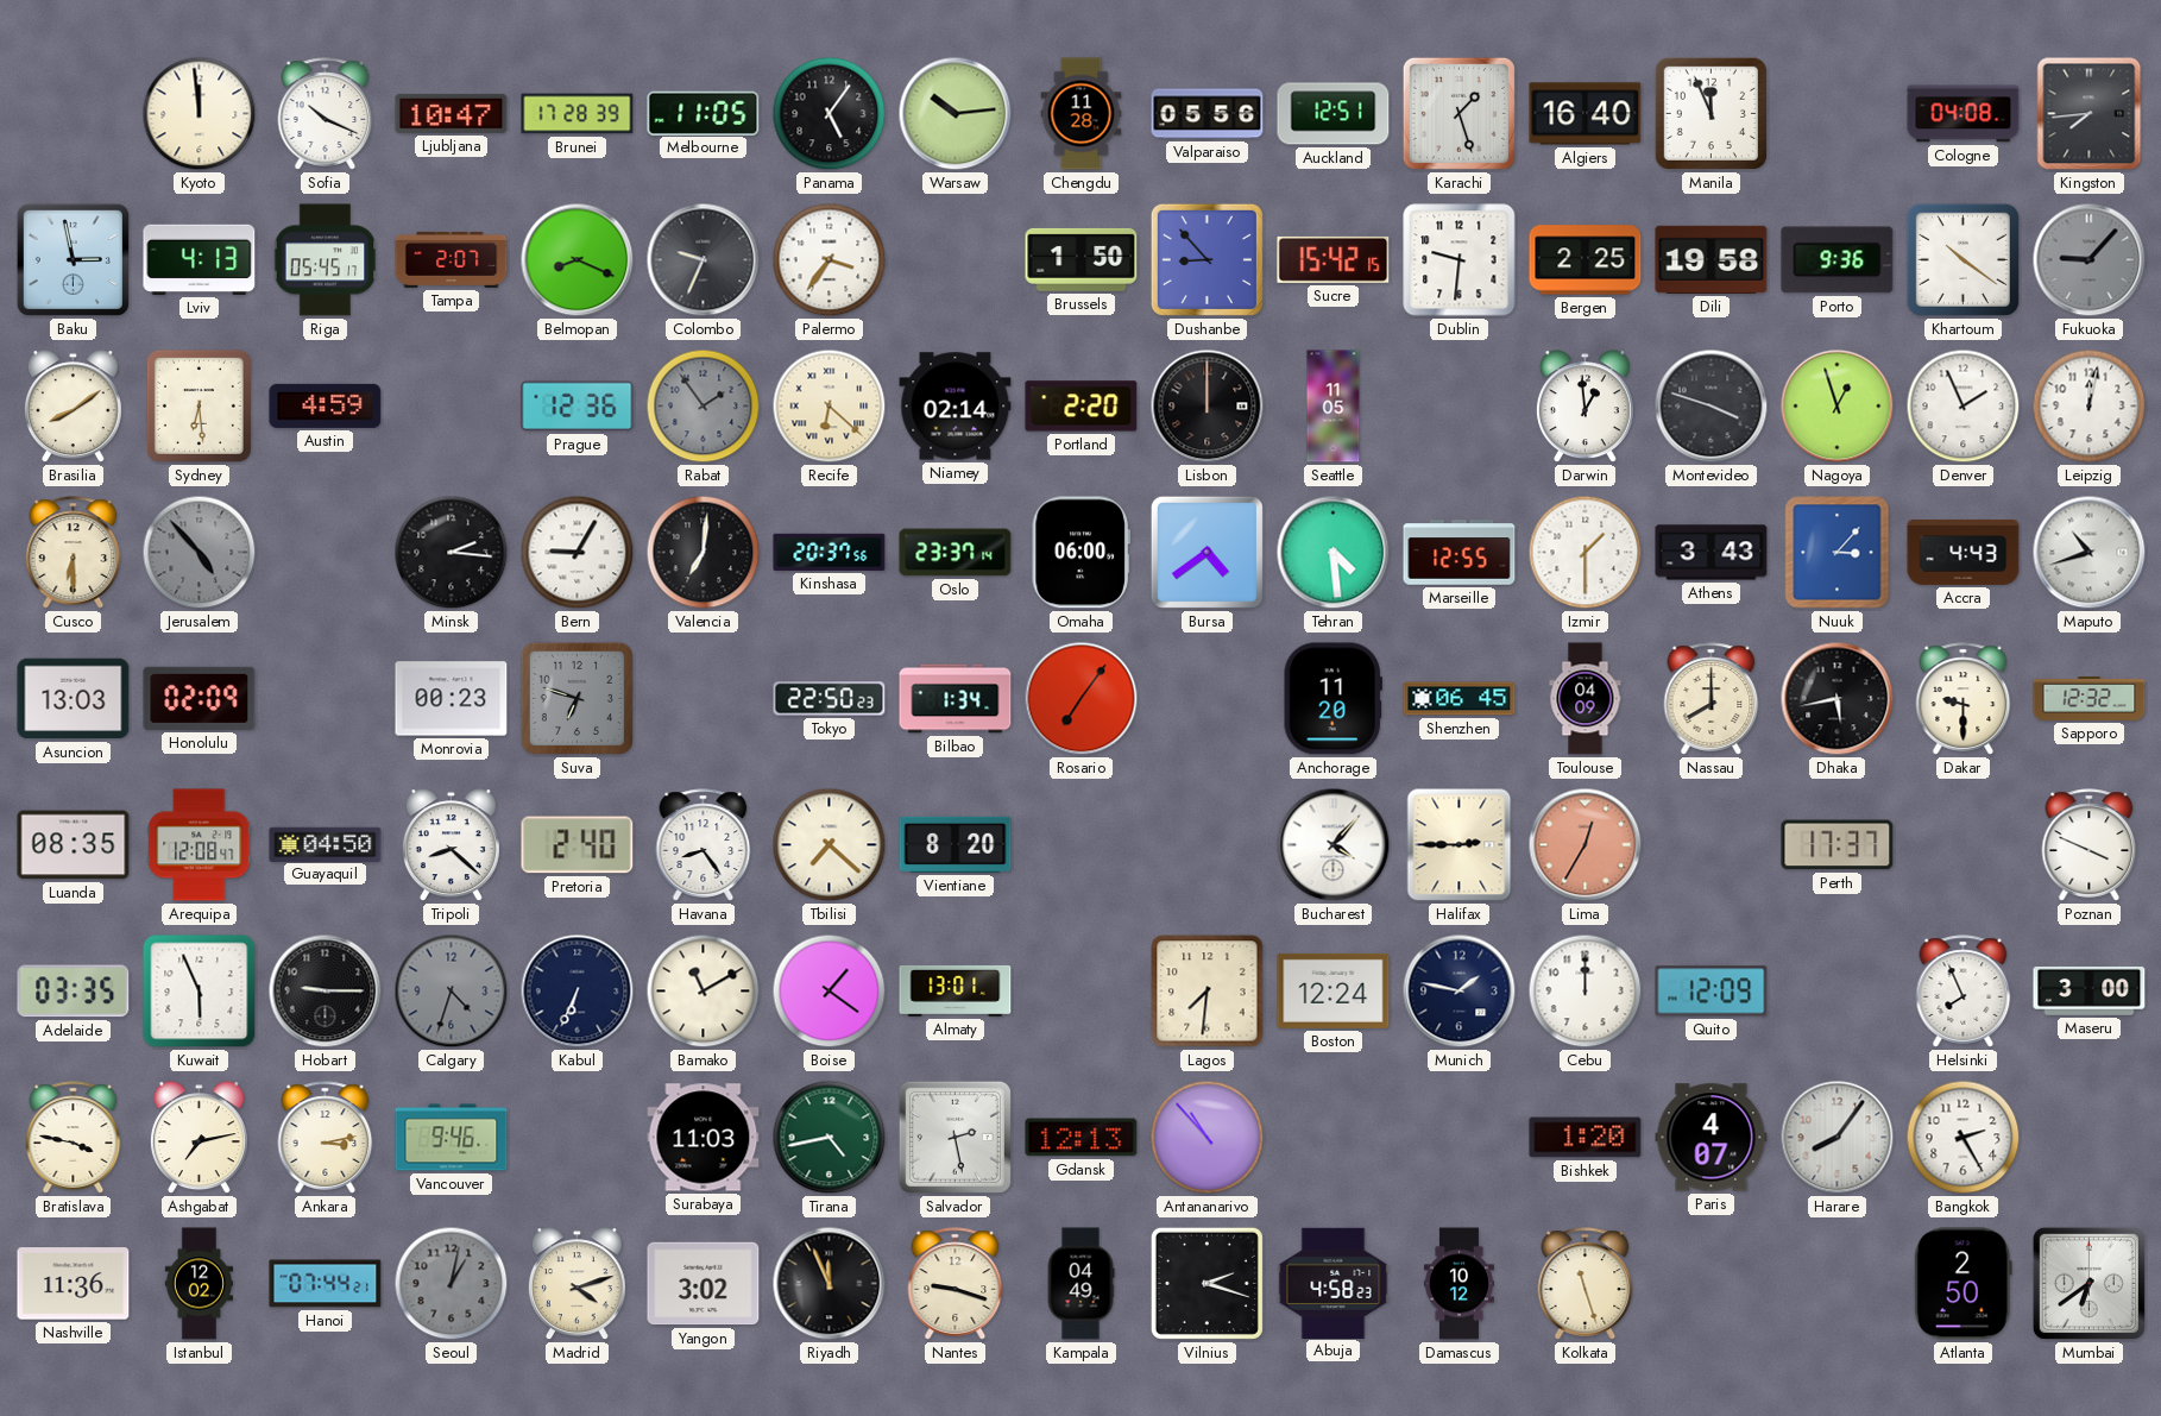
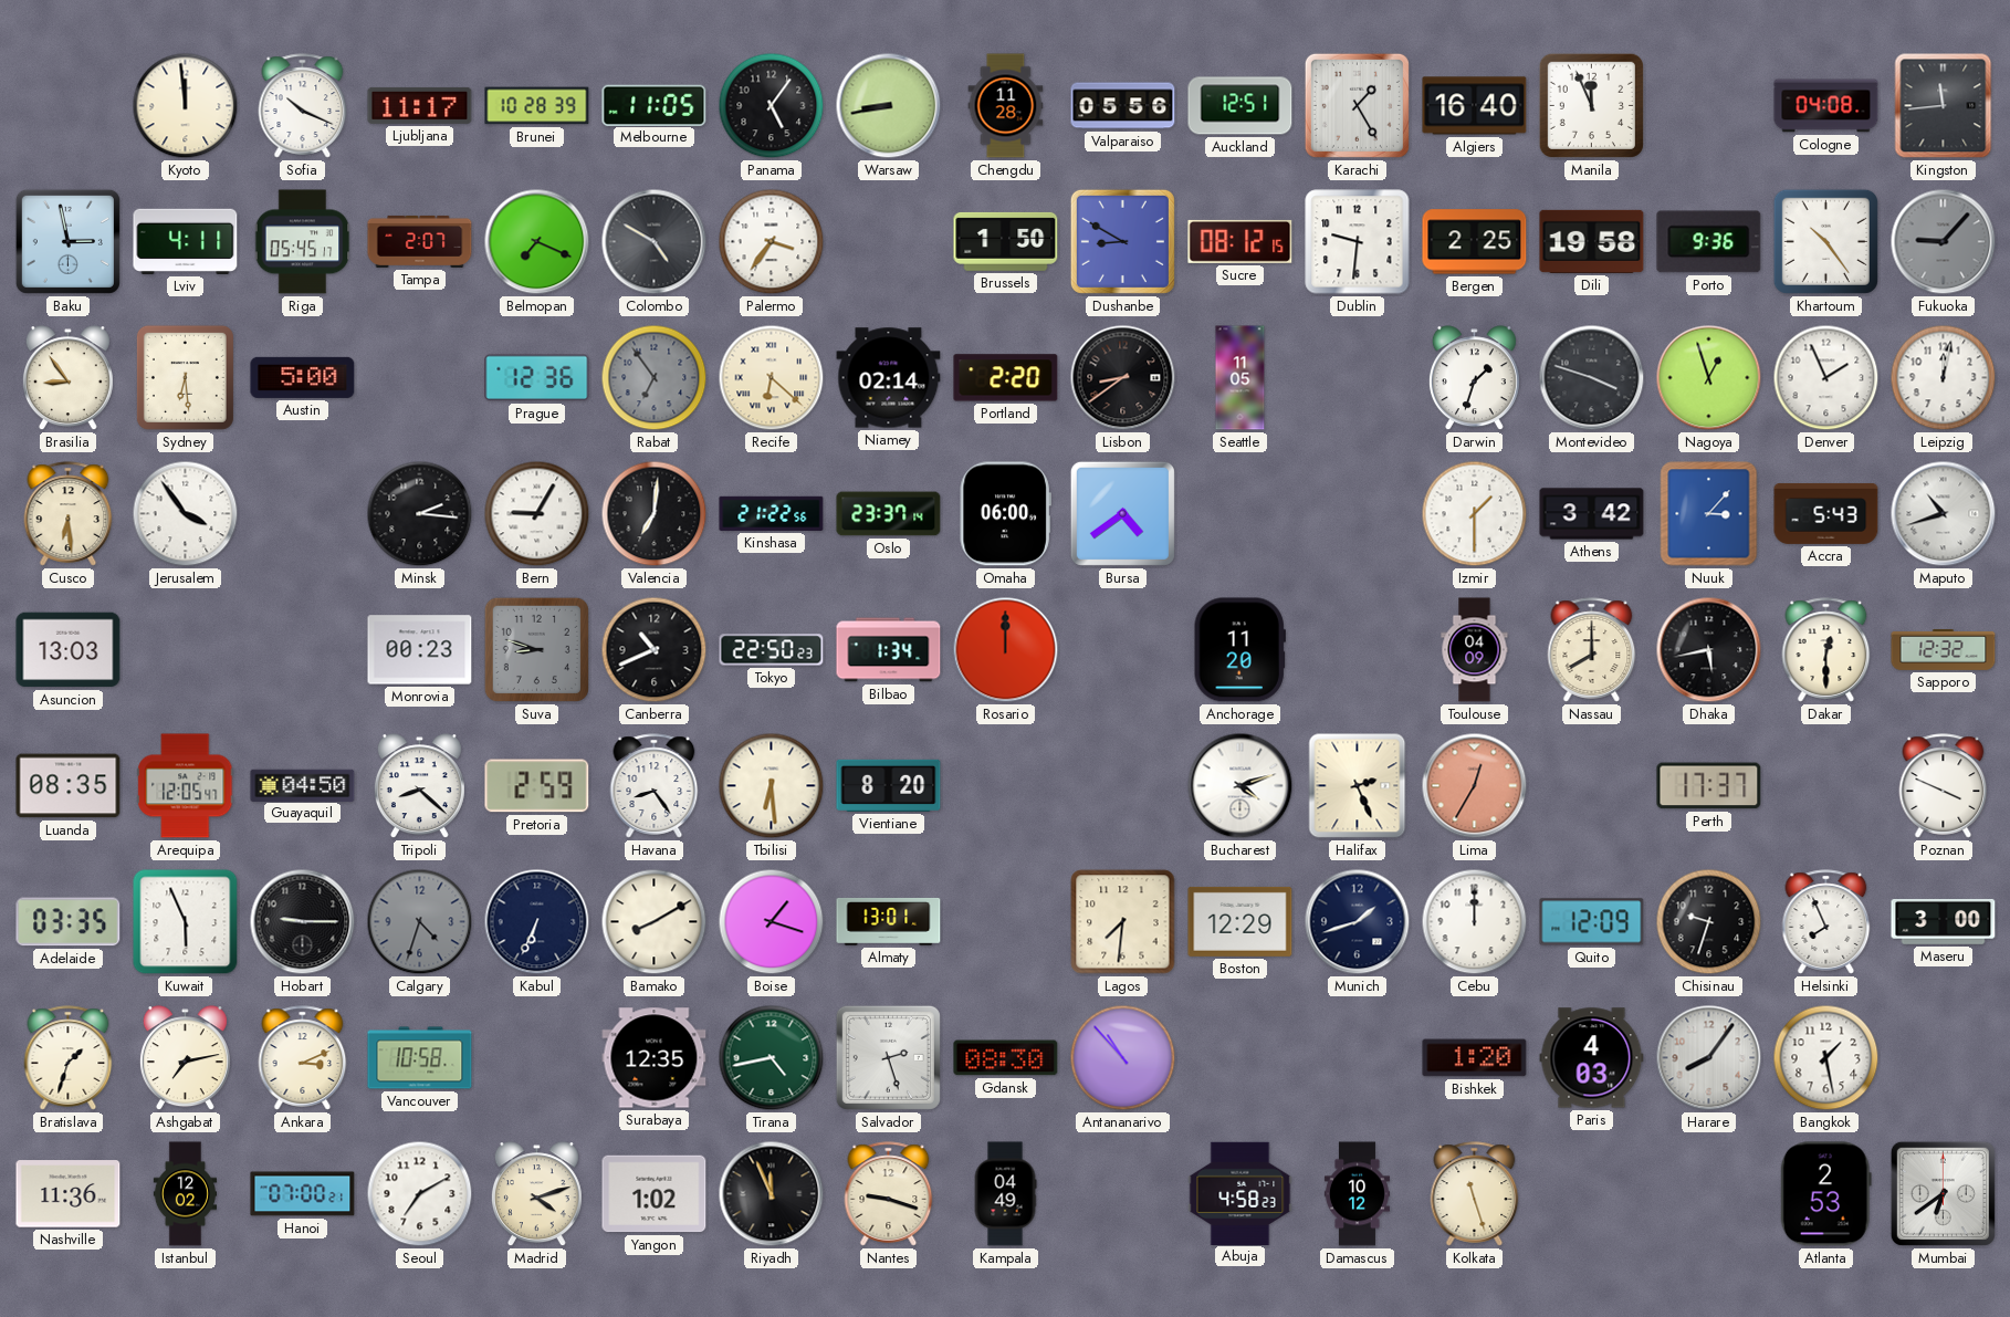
Ljubljana: 10:47 -> 11:17
Brunei: 17:28 -> 10:28
Warsaw: 10:14 -> 8:43
Karachi: 1:27 -> 1:25
Kingston: 7:44 -> 11:44
Lviv: 4:13 -> 4:11
Belmopan: 8:19 -> 7:19
Colombo: 9:34 -> 4:50
Dushanbe: 8:53 -> 8:50
Sucre: 15:42 -> 08:12
Khartoum: 10:21 -> 10:24
Brasilia: 8:09 -> 8:54
Austin: 4:59 -> 5:00
Rabat: 1:54 -> 6:54
Lisbon: 12:00 -> 8:39
Darwin: 12:59 -> 1:33
Cusco: 6:30 -> 6:29
Jerusalem: 4:53 -> 3:54
Jerusalem dial: grey -> white
Kinshasa: 20:37 -> 21:22
Tehran: 4:29 -> none
Marseille: 12:55 -> none
Athens: 3:43 -> 3:42
Accra: 4:43 -> 5:43
Honolulu: 02:09 -> none
Suva: 6:48 -> 8:48
Canberra: none -> 10:41
Rosario: 7:06 -> 12:00
Shenzhen: 06:45 -> none
Dakar: 9:30 -> 12:30
Arequipa: 12:08 -> 12:05
Pretoria: 2:40 -> 2:59
Tbilisi: 7:22 -> 6:29
Bucharest: 4:07 -> 4:12
Halifax: 2:45 -> 2:26
Bamako: 11:10 -> 8:10
Boise: 1:21 -> 1:18
Boston: 12:24 -> 12:29
Munich: 1:47 -> 1:42
Chisinau: none -> 9:33
Bratislava: 3:47 -> 1:33
Ankara: 3:13 -> 3:11
Vancouver: 9:46 -> 10:58
Surabaya: 11:03 -> 12:35
Salvador: 2:28 -> 2:27
Gdansk: 12:13 -> 08:30
Paris: 4:07 -> 4:03
Bangkok: 2:25 -> 1:28
Hanoi: 07:44 -> 07:00
Seoul: 1:02 -> 7:10
Seoul dial: grey -> white
Yangon: 3:02 -> 1:02
Vilnius: 2:18 -> none
Atlanta: 2:50 -> 2:53
